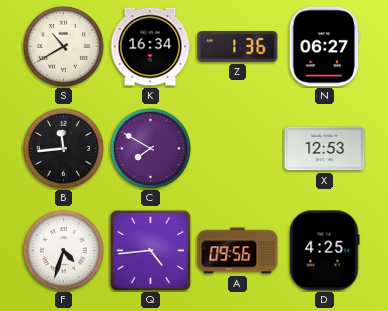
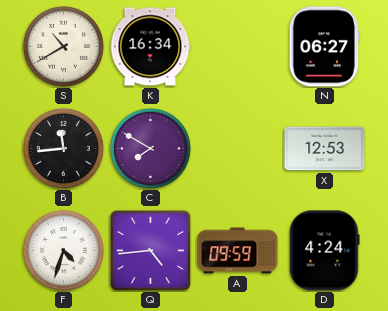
Z: 1:36 -> none
A: 09:56 -> 09:59
D: 4:25 -> 4:24
